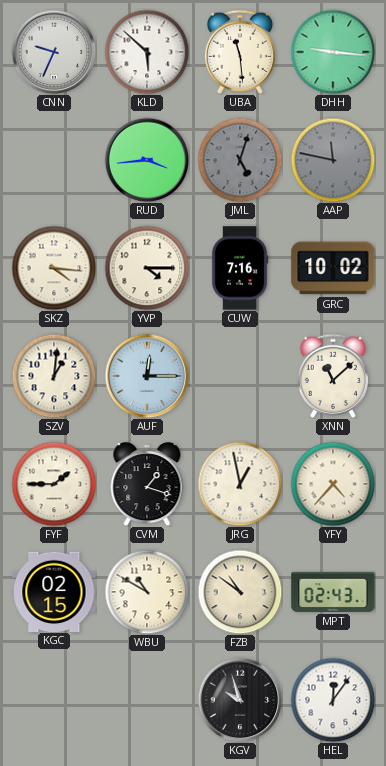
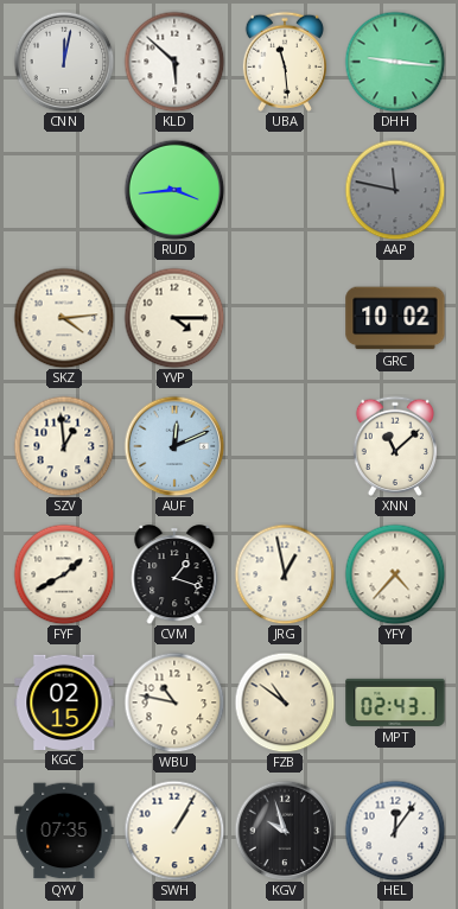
CNN: 9:34 -> 12:02
JML: 5:03 -> none
SKZ: 4:16 -> 4:14
CUW: 7:16 -> none
SZV: 1:01 -> 12:59
AUF: 12:15 -> 12:11
FYF: 1:45 -> 1:40
WBU: 10:50 -> 10:47
QYV: none -> 07:35
SWH: none -> 1:05
